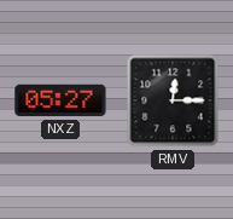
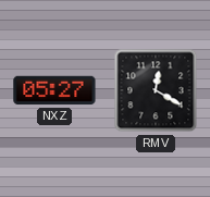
RMV: 12:15 -> 12:20
